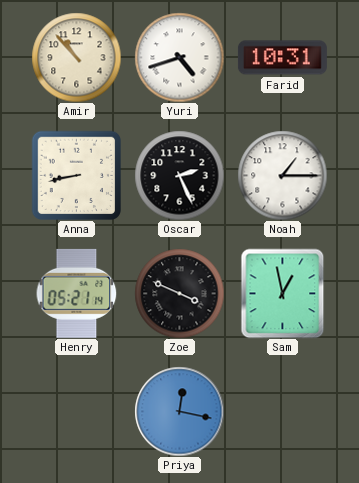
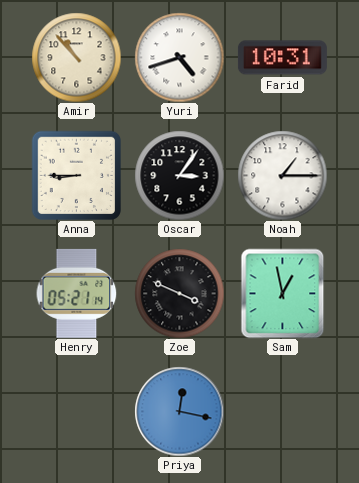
Anna: 8:43 -> 8:45
Oscar: 2:26 -> 3:06
